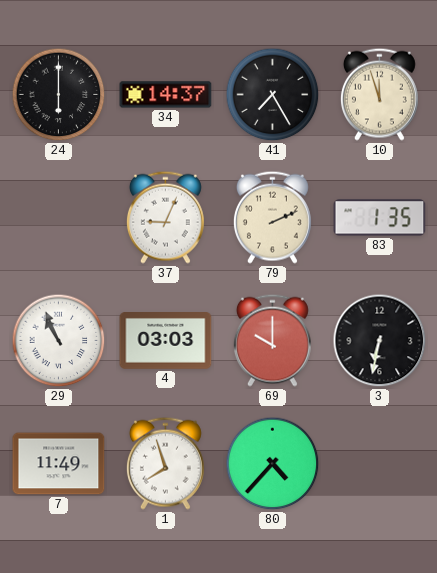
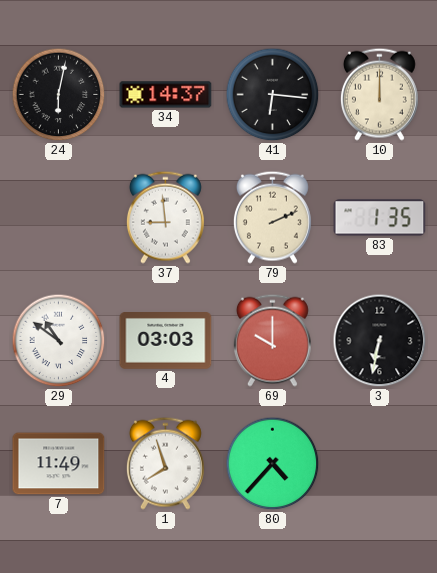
24: 6:00 -> 6:02
41: 7:25 -> 6:16
10: 11:57 -> 12:00
37: 9:04 -> 8:59
29: 10:56 -> 10:51
